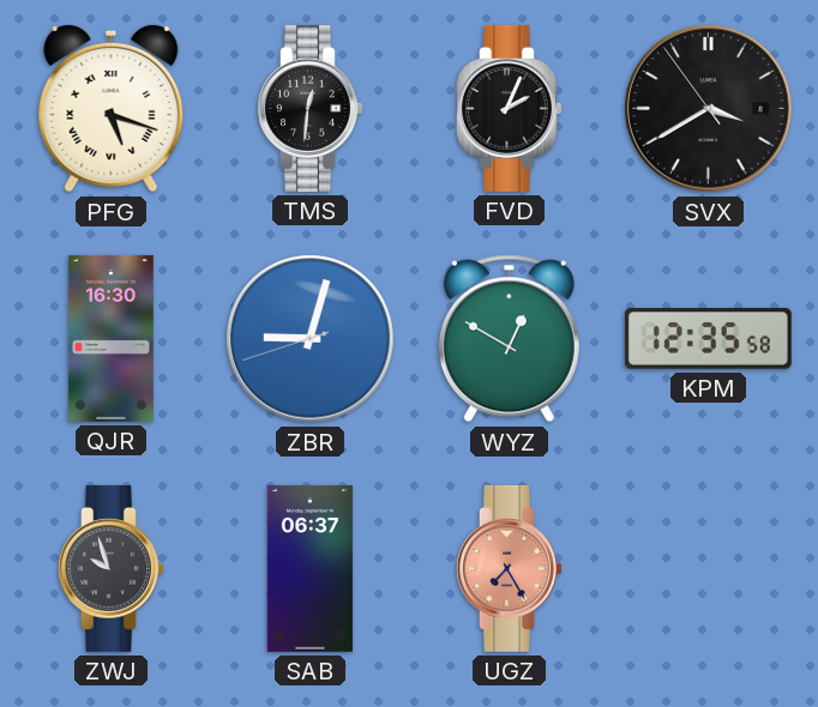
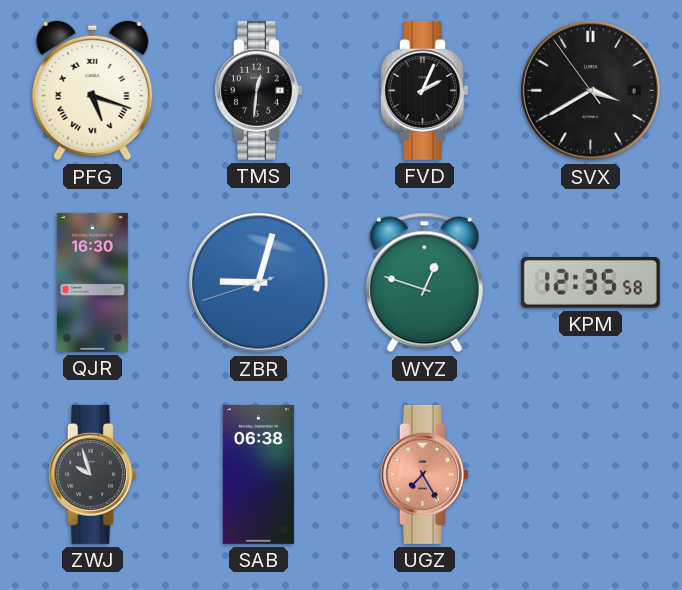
WYZ: 12:50 -> 12:48
SAB: 06:37 -> 06:38
